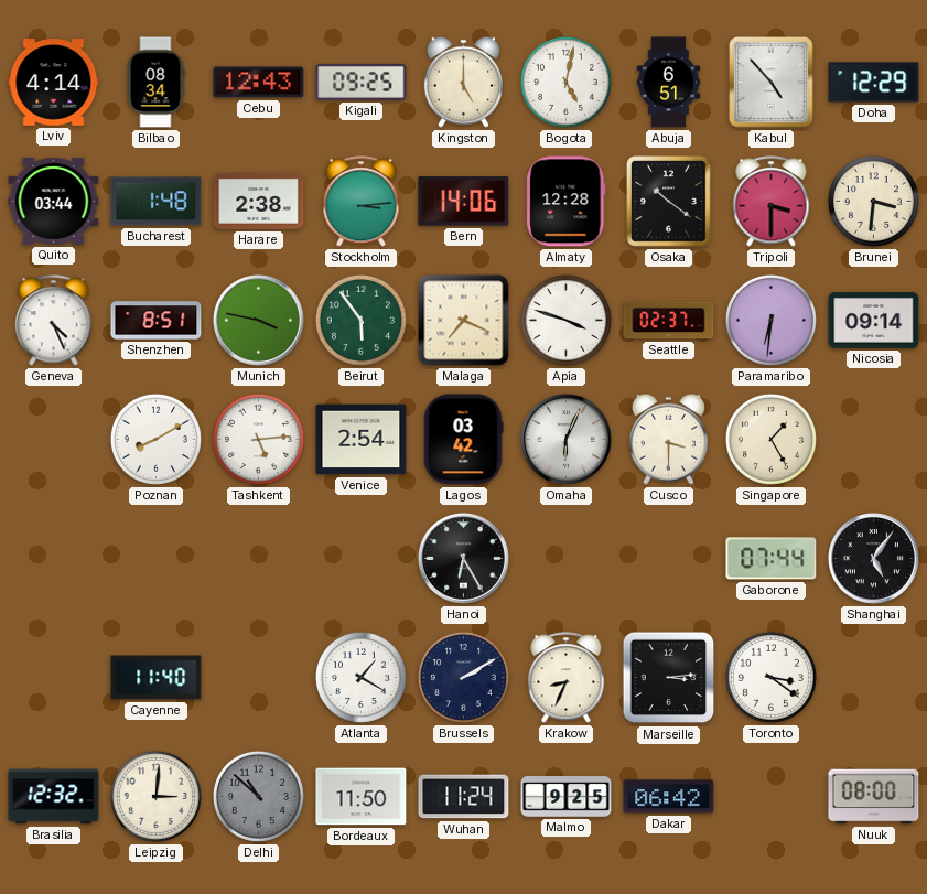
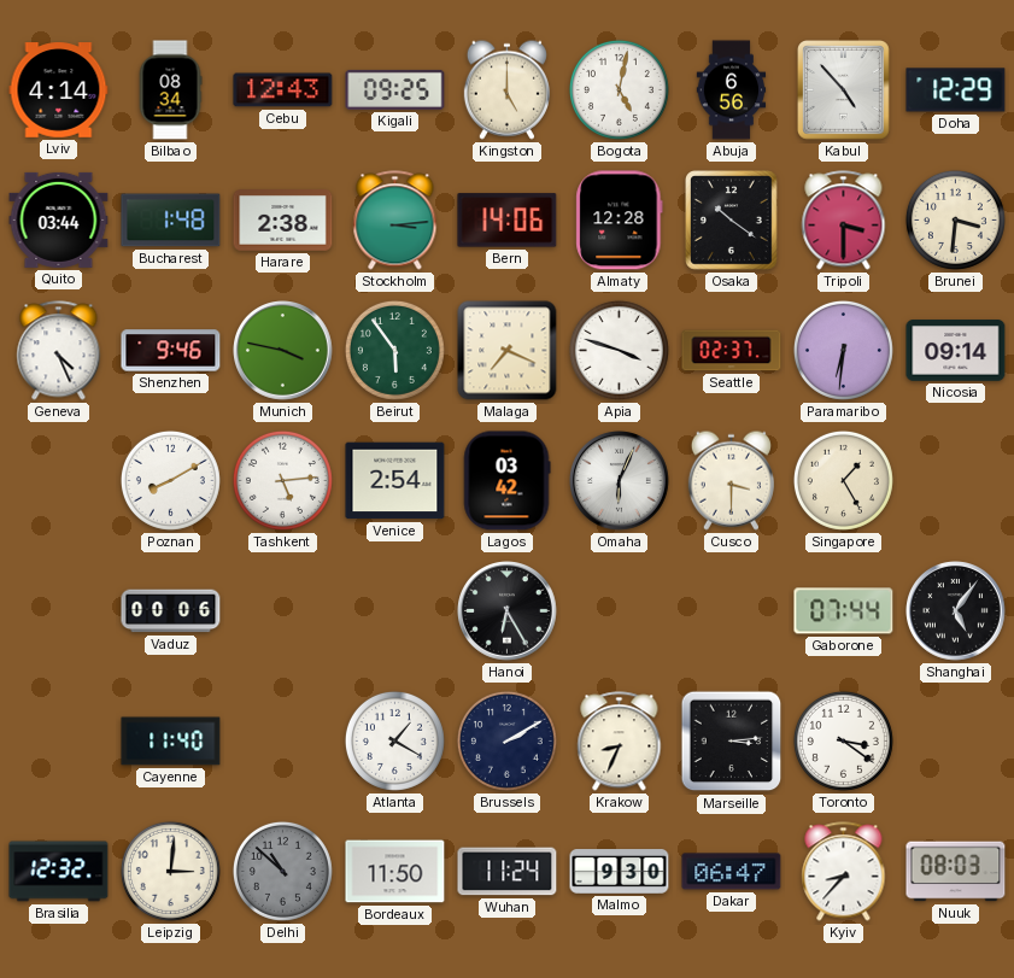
Abuja: 6:51 -> 6:56
Shenzhen: 8:51 -> 9:46
Vaduz: none -> 00:06
Malmo: 9:25 -> 9:30
Dakar: 06:42 -> 06:47
Kyiv: none -> 8:37
Nuuk: 08:00 -> 08:03
